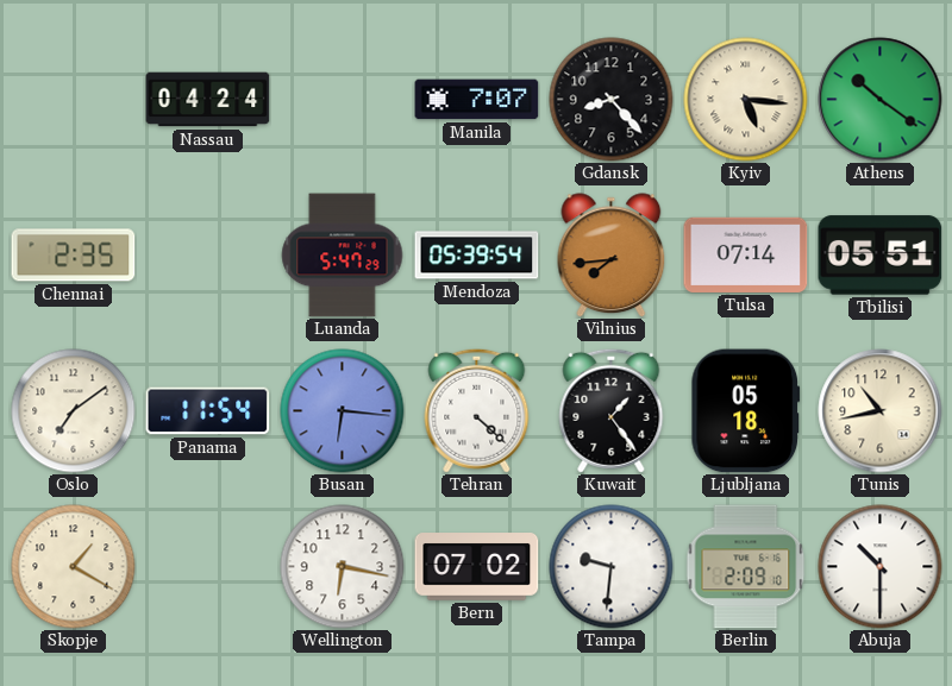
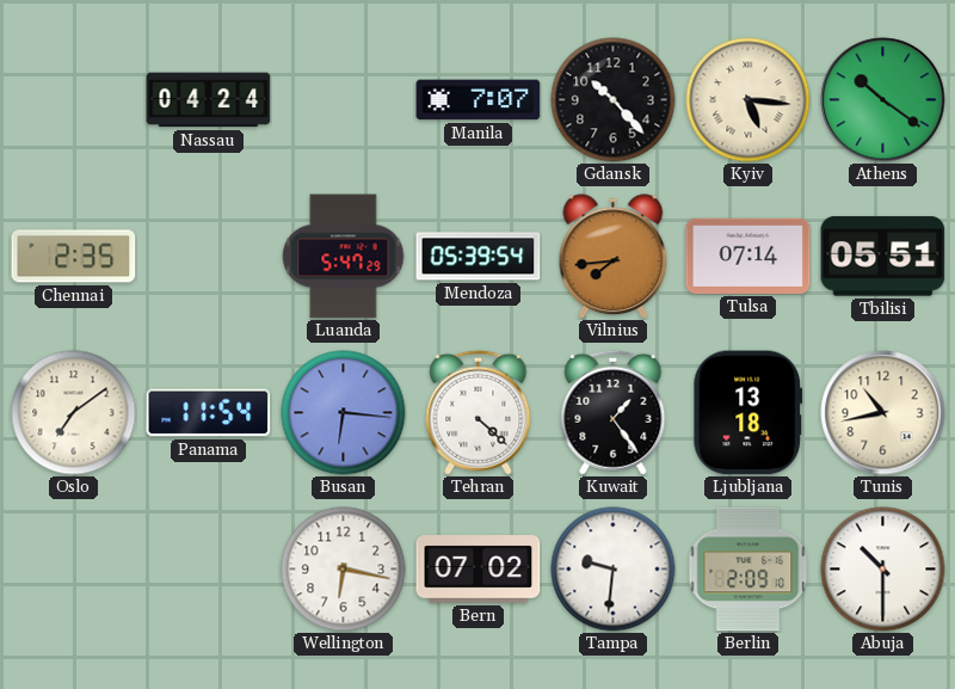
Gdansk: 8:23 -> 10:23
Ljubljana: 05:18 -> 13:18
Skopje: 1:20 -> none
